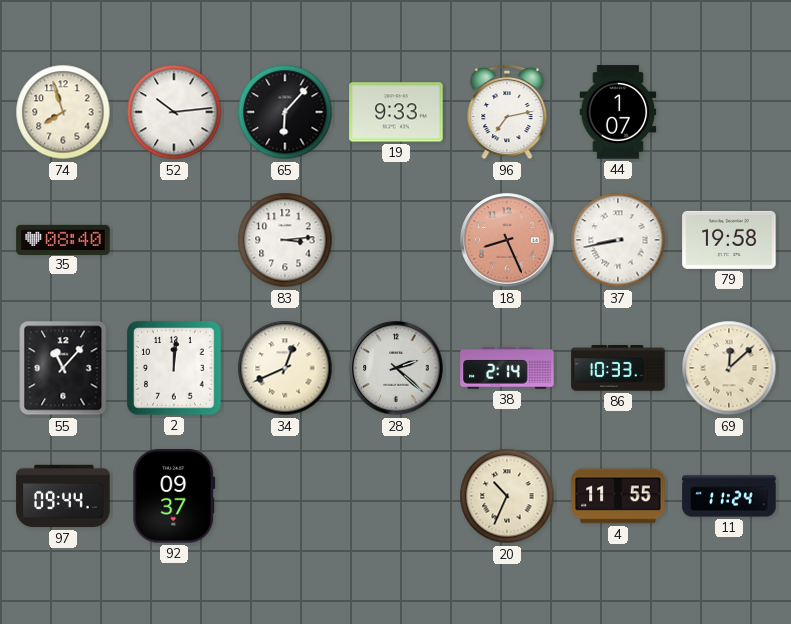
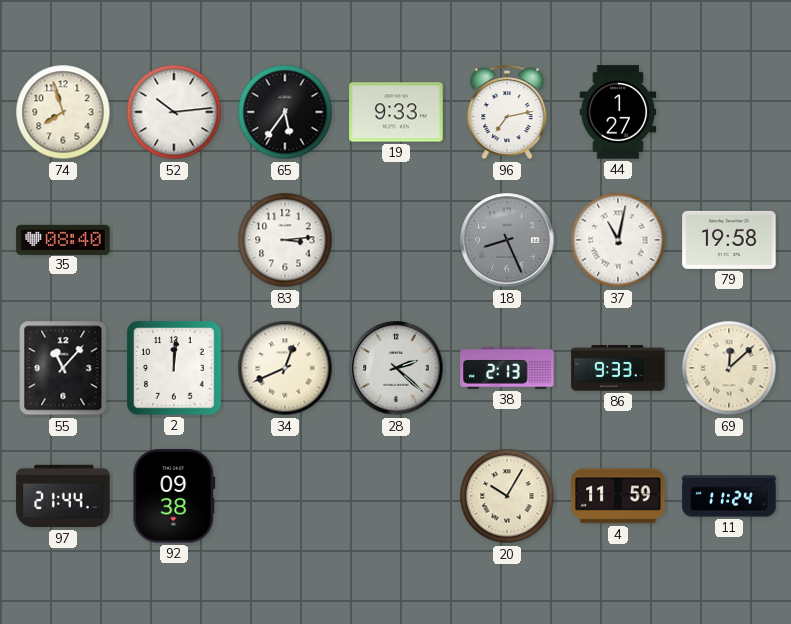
65: 6:07 -> 5:36
44: 1:07 -> 1:27
18 dial: salmon -> grey
37: 8:43 -> 11:02
38: 2:14 -> 2:13
86: 10:33 -> 9:33
97: 09:44 -> 21:44
92: 09:37 -> 09:38
20: 10:34 -> 10:05
4: 11:55 -> 11:59
